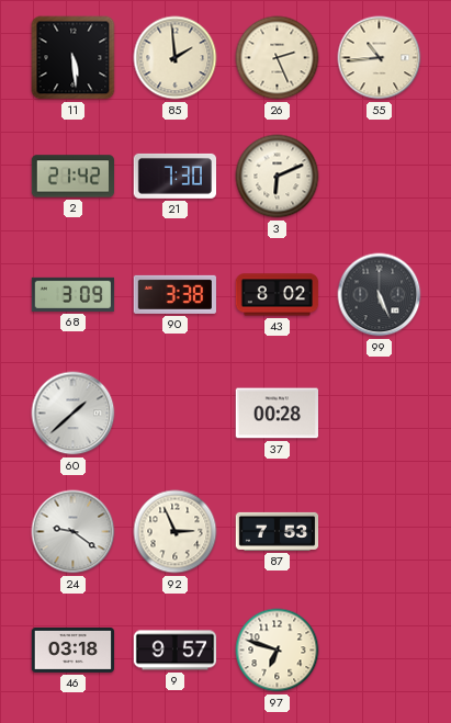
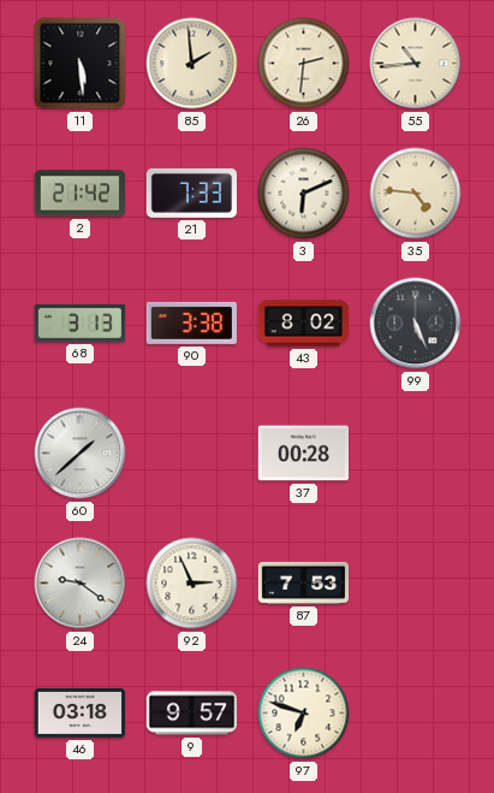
26: 2:26 -> 2:31
21: 7:30 -> 7:33
35: none -> 4:46
68: 3:09 -> 3:13
